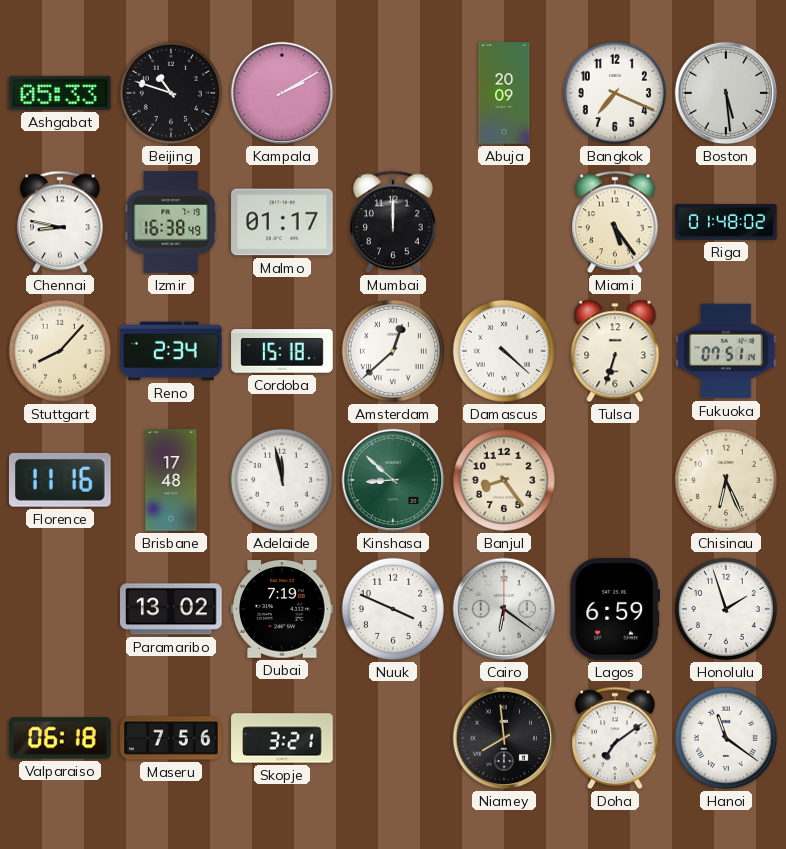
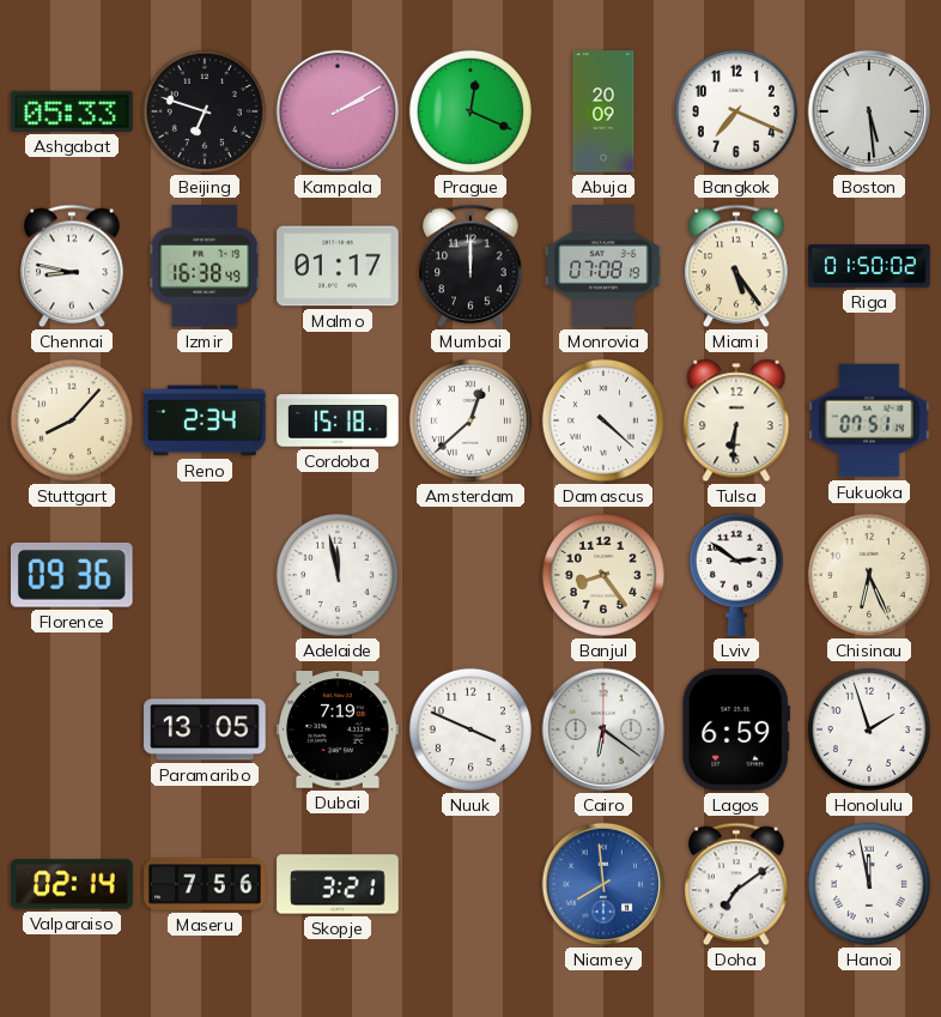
Beijing: 10:48 -> 6:48
Prague: none -> 12:19
Monrovia: none -> 07:08
Riga: 01:48 -> 01:50
Tulsa: 6:33 -> 6:31
Florence: 11:16 -> 09:36
Brisbane: 17:48 -> none
Kinshasa: 8:52 -> none
Lviv: none -> 2:51
Paramaribo: 13:02 -> 13:05
Valparaiso: 06:18 -> 02:14
Niamey dial: black -> blue
Hanoi: 11:21 -> 11:58
